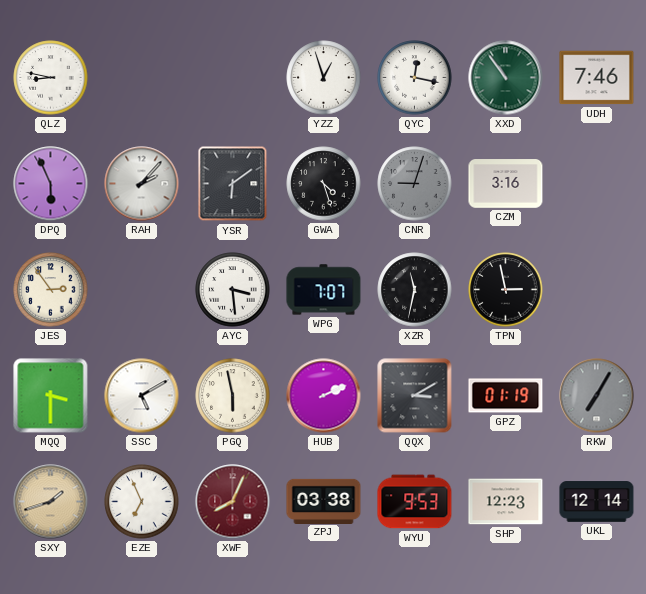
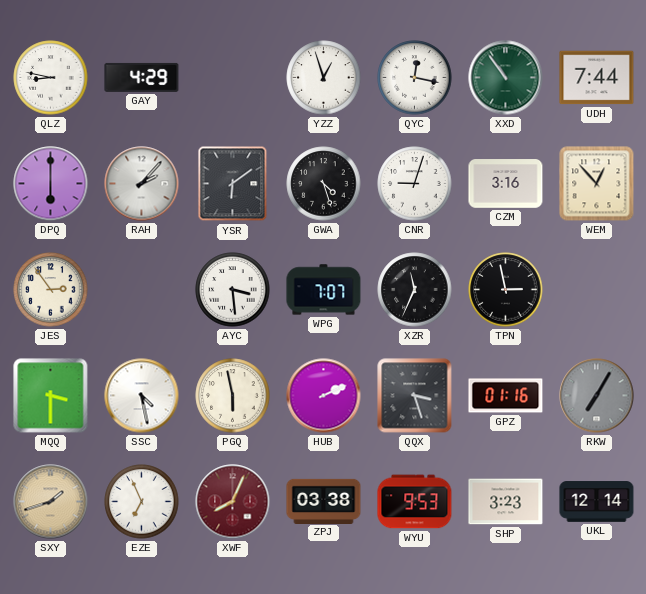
GAY: none -> 4:29
UDH: 7:46 -> 7:44
DPQ: 5:56 -> 6:00
CNR dial: grey -> white
WEM: none -> 12:53
XZR: 11:32 -> 11:34
SSC: 5:10 -> 4:28
QQX: 3:10 -> 3:27
GPZ: 01:19 -> 01:16
SHP: 12:23 -> 3:23
